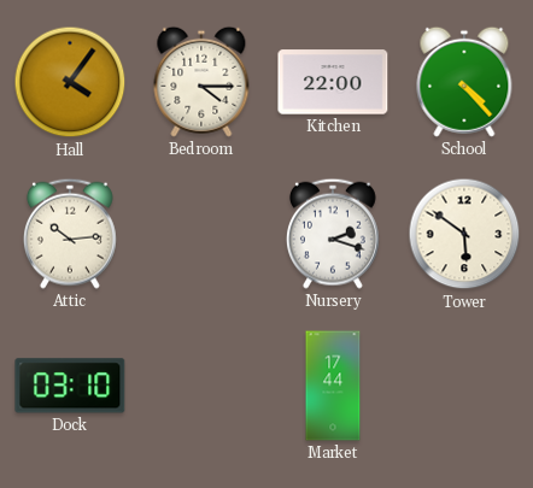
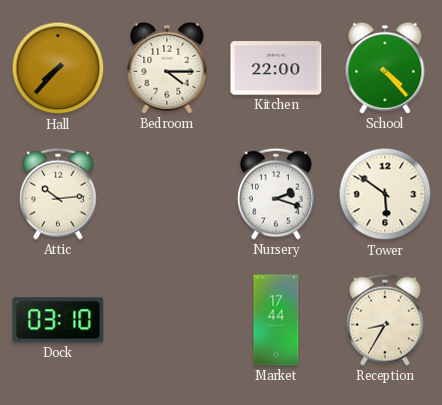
Hall: 4:06 -> 7:37
Reception: none -> 8:35
